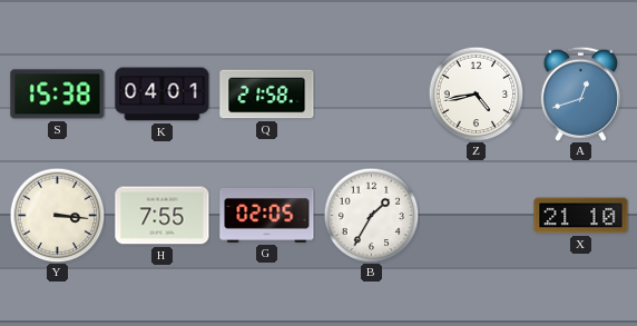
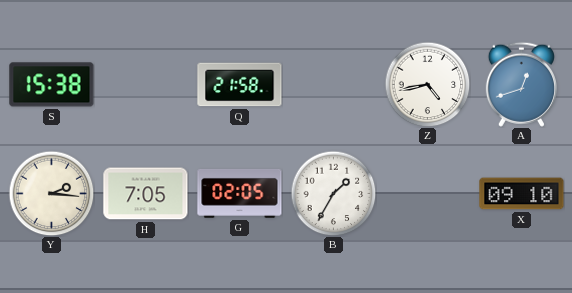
K: 04:01 -> none
Y: 3:16 -> 2:16
H: 7:55 -> 7:05
X: 21:10 -> 09:10
